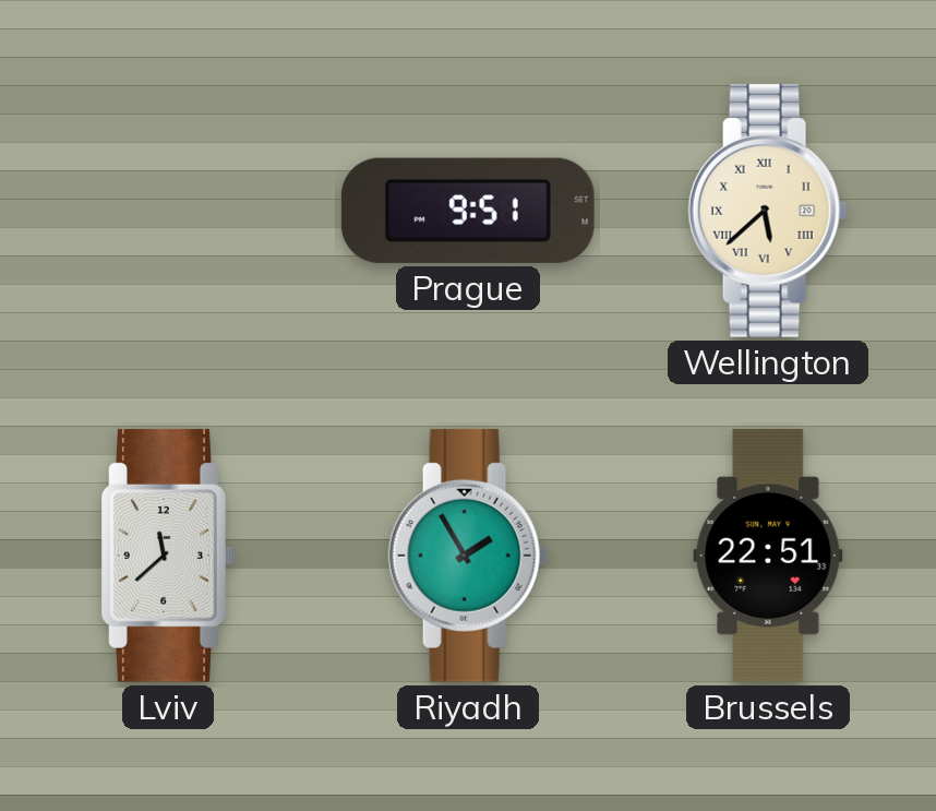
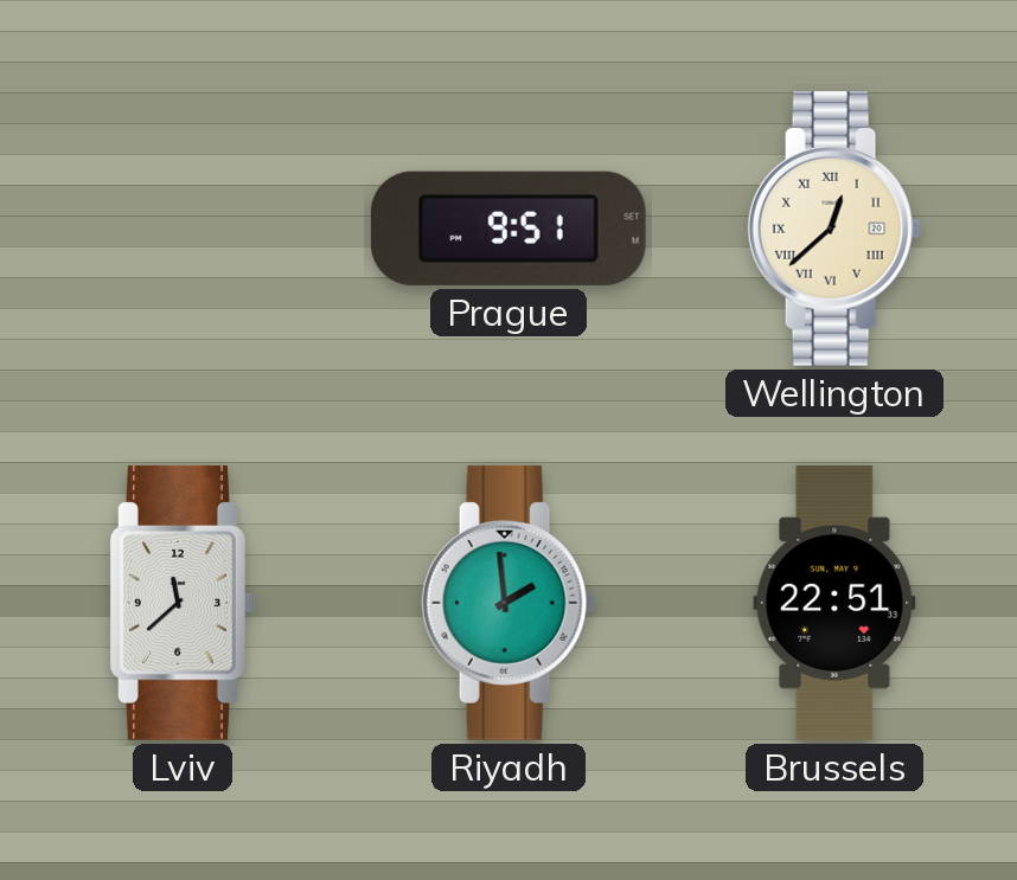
Wellington: 5:38 -> 12:38
Riyadh: 1:55 -> 1:59
